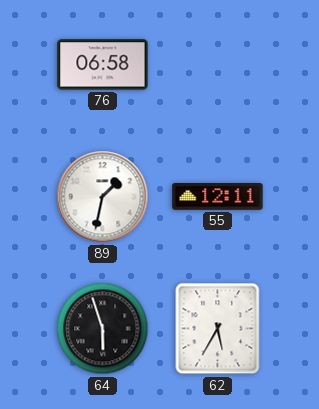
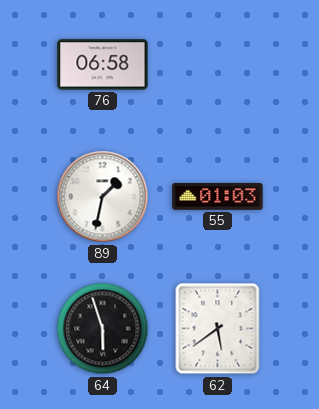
55: 12:11 -> 01:03
62: 5:35 -> 5:39
